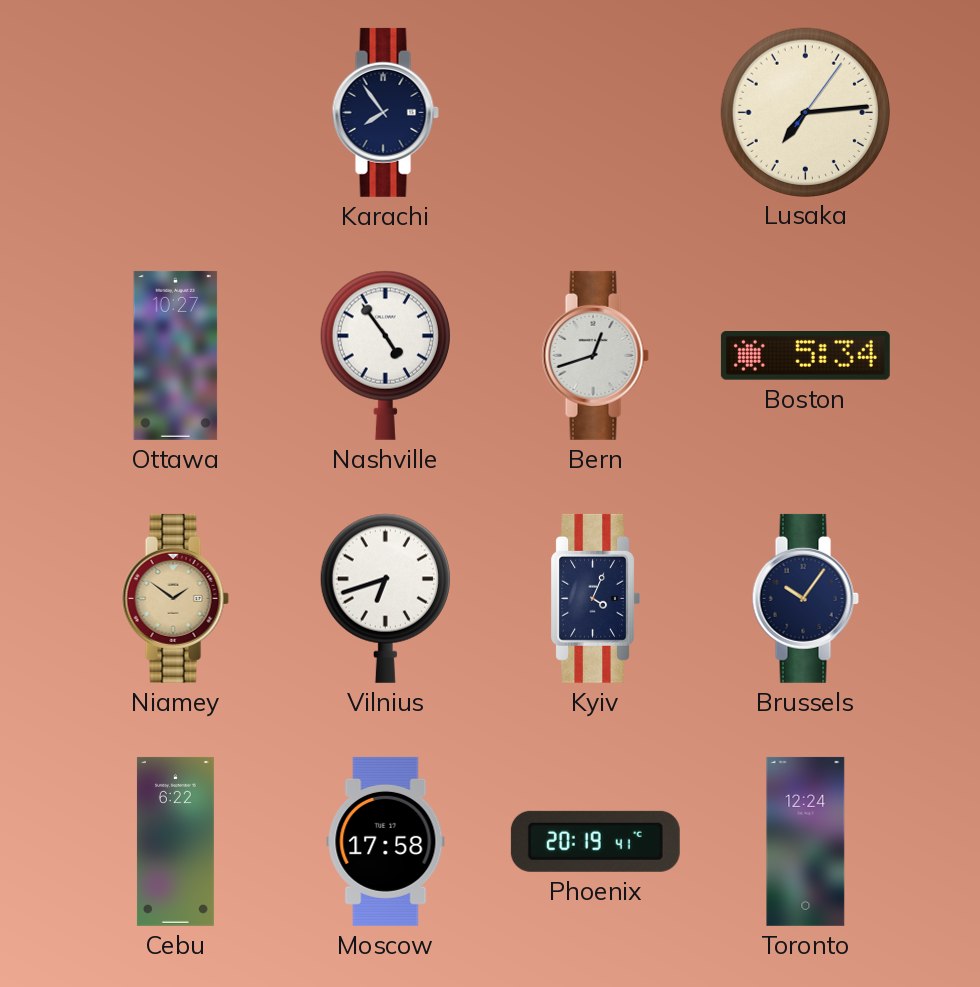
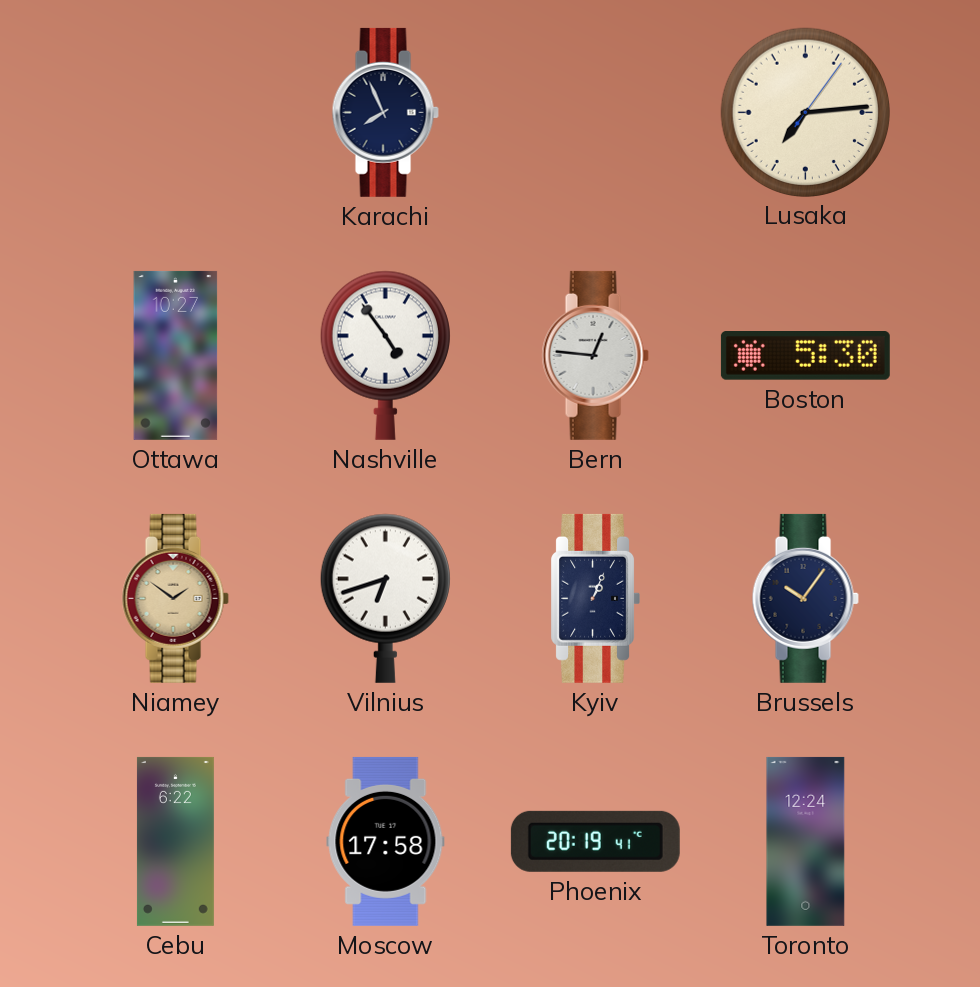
Karachi: 7:54 -> 7:56
Bern: 12:42 -> 12:46
Boston: 5:34 -> 5:30
Kyiv: 4:04 -> 1:04
